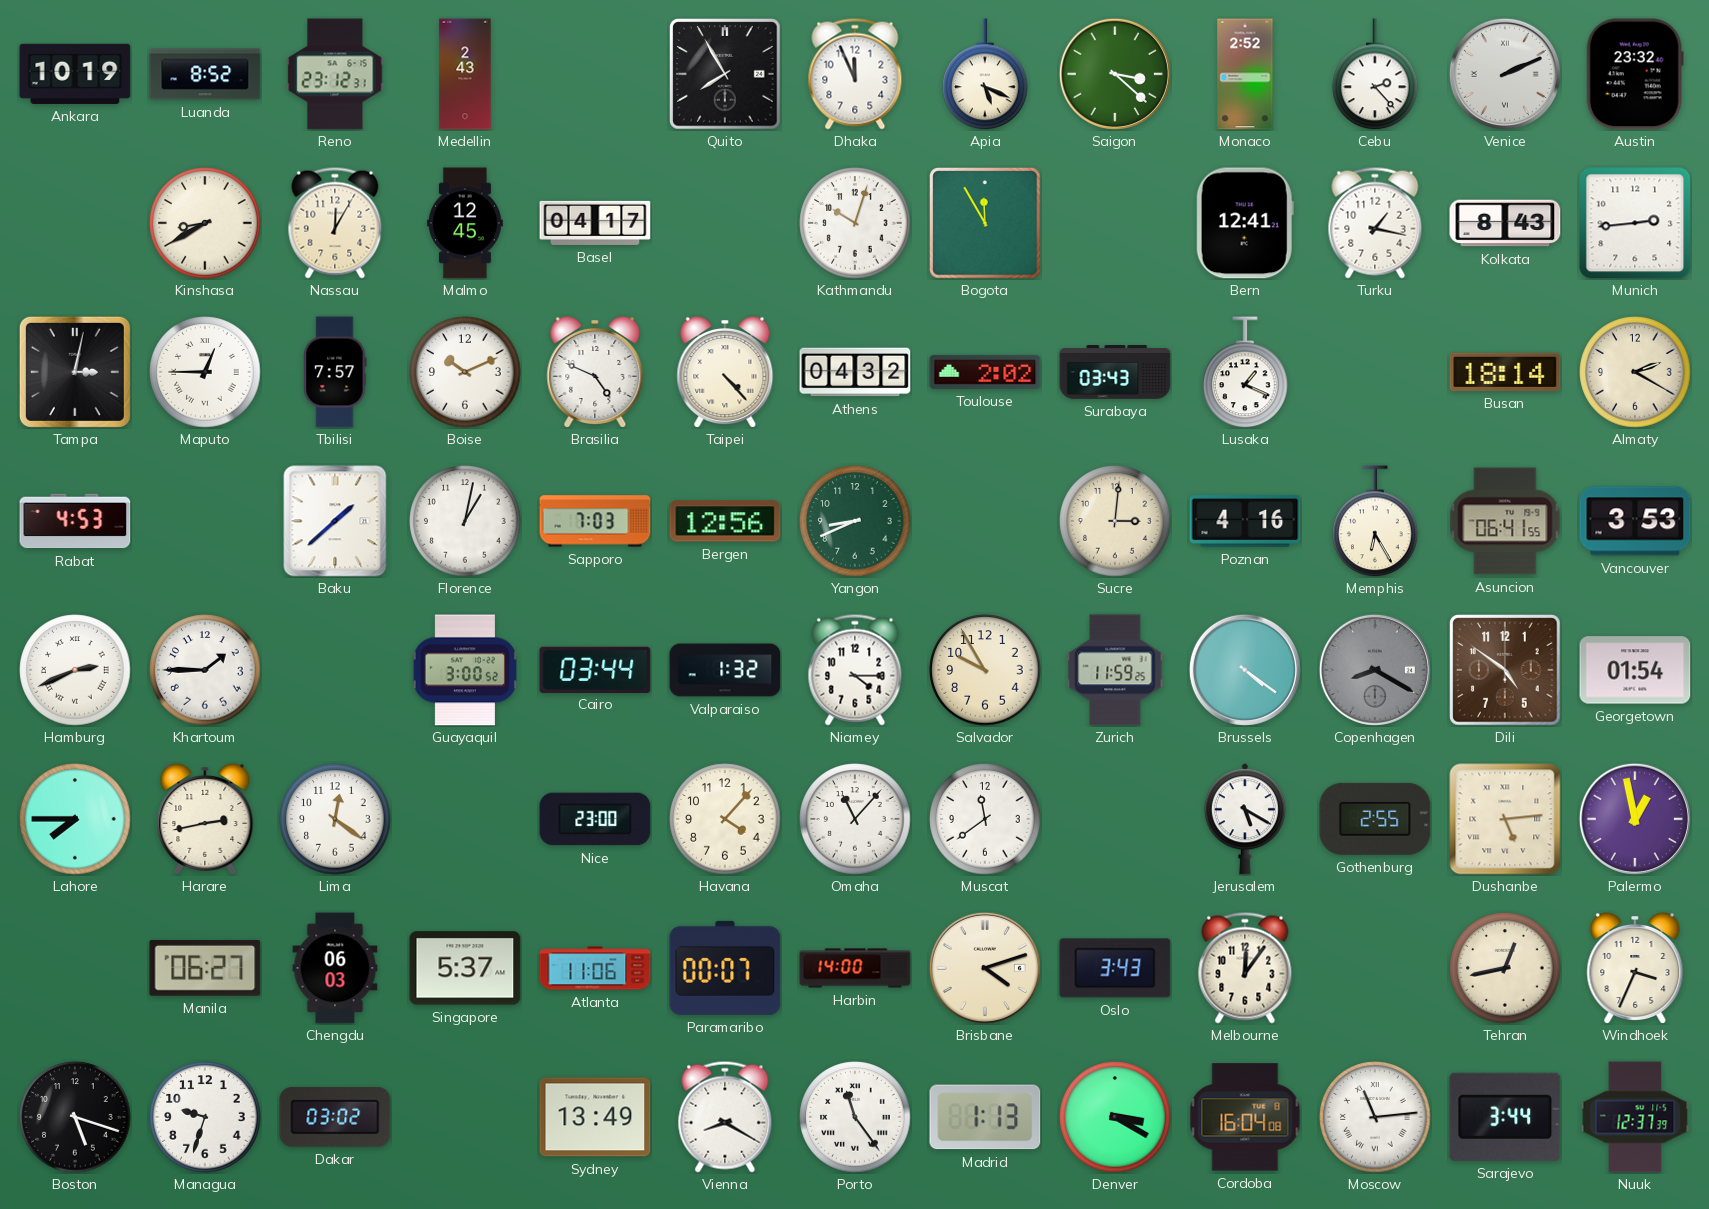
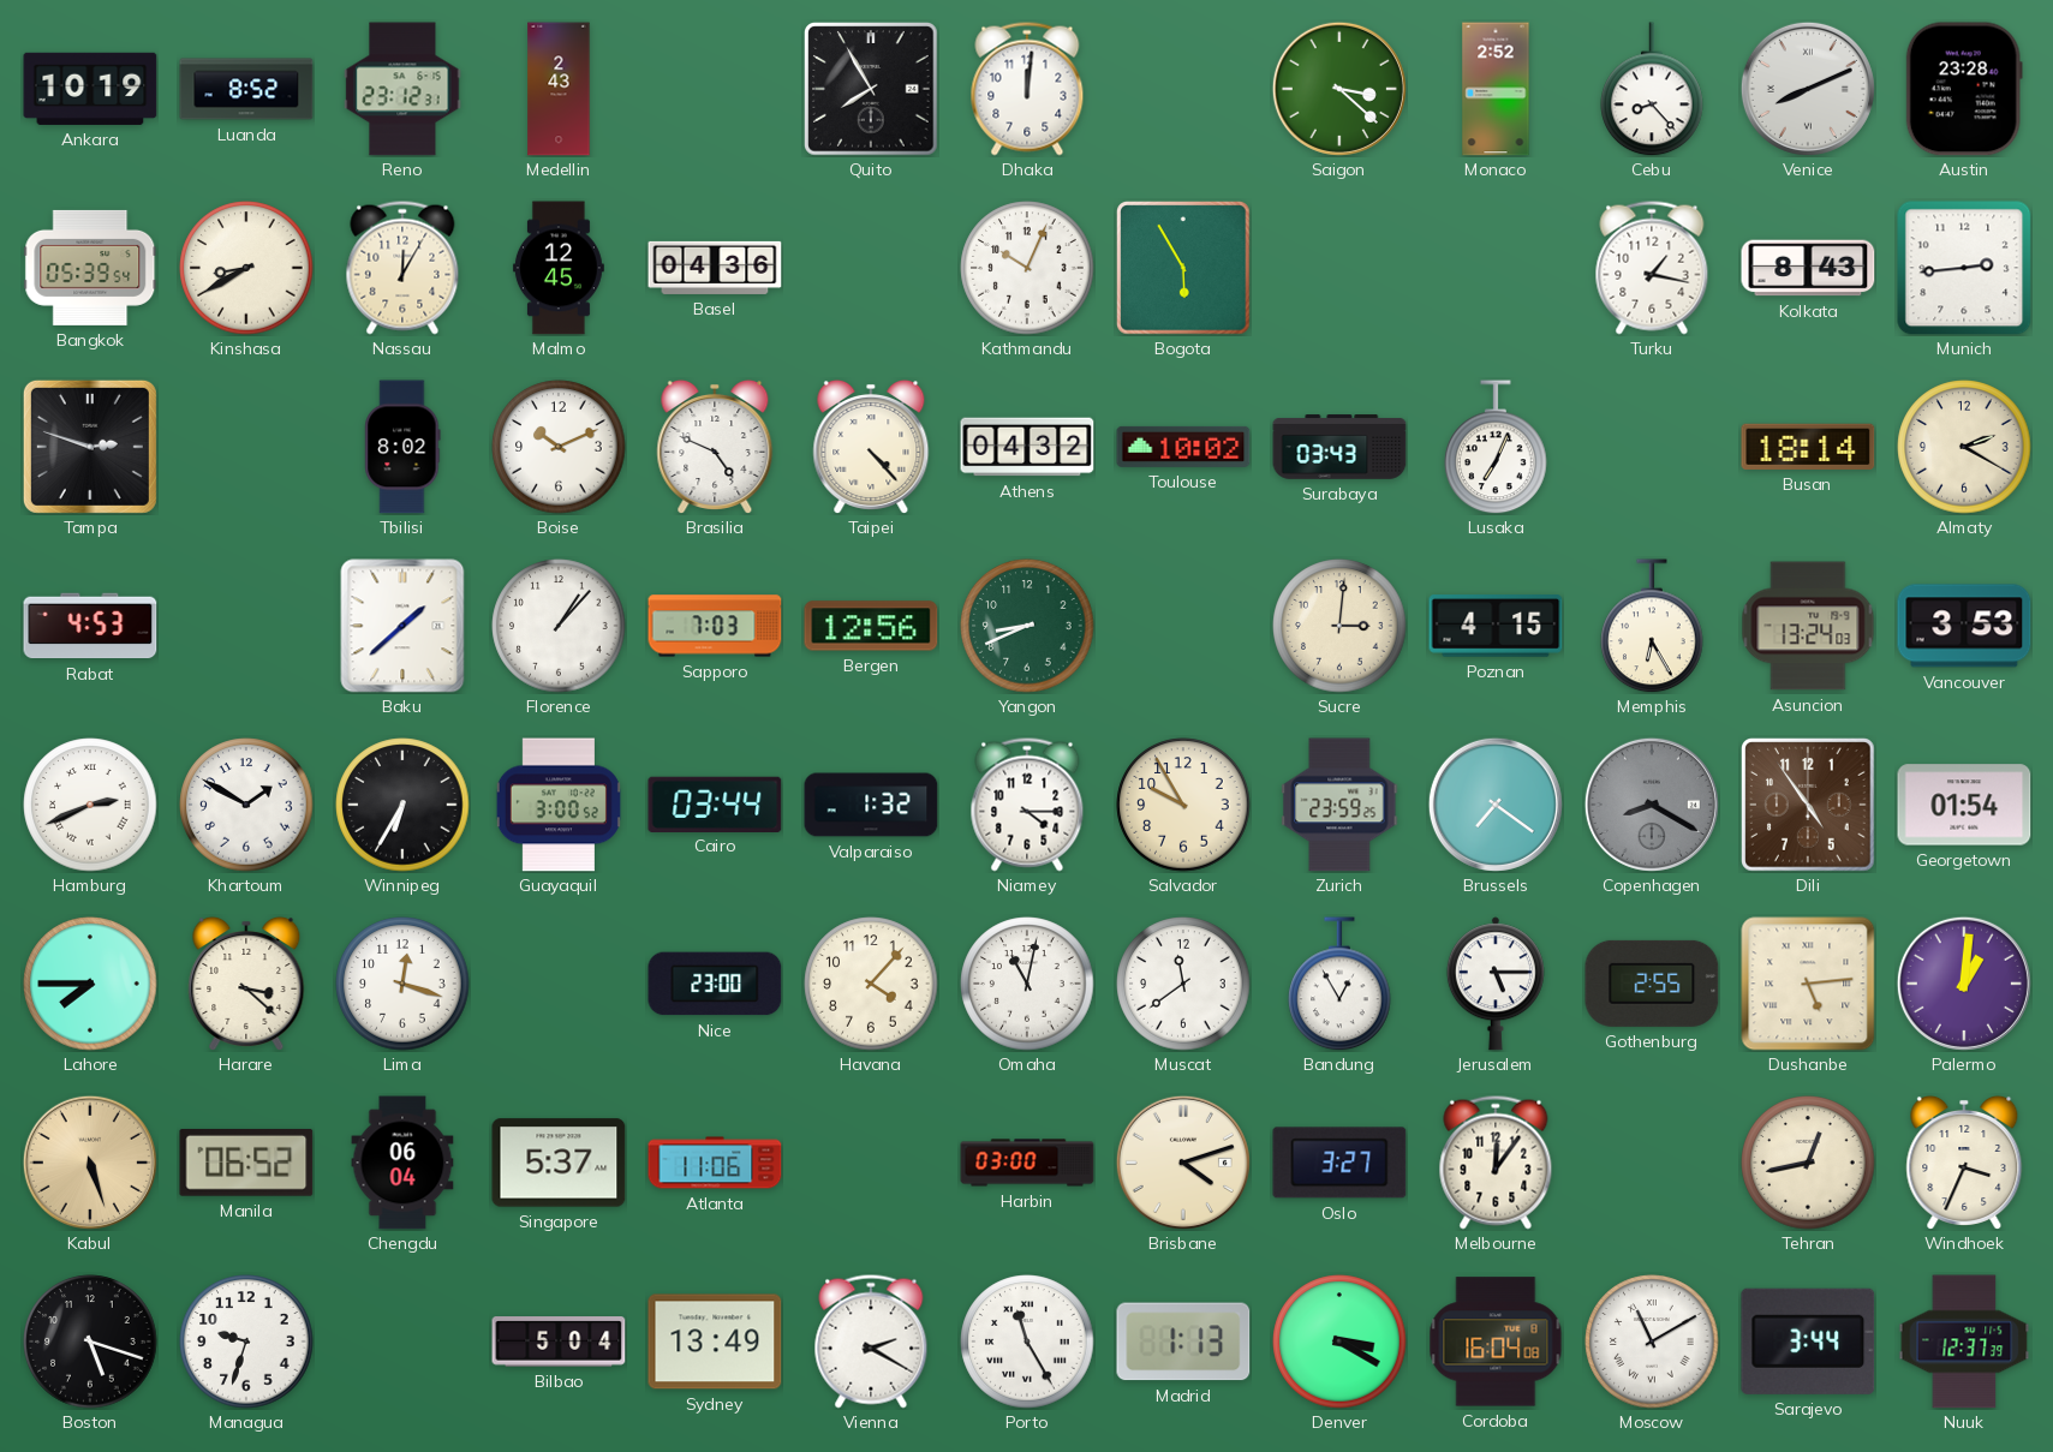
Dhaka: 11:56 -> 12:01
Apia: 5:19 -> none
Cebu: 2:23 -> 8:23
Venice: 2:11 -> 8:11
Austin: 23:32 -> 23:28
Bangkok: none -> 05:39
Basel: 04:17 -> 04:36
Kathmandu: 10:03 -> 10:04
Bogota: 11:55 -> 5:55
Bern: 12:41 -> none
Tampa: 3:02 -> 2:48
Maputo: 12:45 -> none
Tbilisi: 7:57 -> 8:02
Toulouse: 2:02 -> 10:02
Lusaka: 1:19 -> 7:04
Florence: 1:02 -> 1:07
Poznan: 4:16 -> 4:15
Asuncion: 06:41 -> 13:24
Khartoum: 1:45 -> 1:50
Winnipeg: none -> 6:35
Zurich: 11:59 -> 23:59
Brussels: 4:21 -> 7:21
Dili: 4:51 -> 4:54
Harare: 2:43 -> 3:22
Lima: 12:21 -> 12:18
Omaha: 11:07 -> 11:02
Bandung: none -> 12:55
Jerusalem: 5:20 -> 5:15
Palermo: 12:58 -> 1:01
Kabul: none -> 5:27
Manila: 06:27 -> 06:52
Chengdu: 06:03 -> 06:04
Paramaribo: 00:07 -> none
Harbin: 14:00 -> 03:00
Oslo: 3:43 -> 3:27
Dakar: 03:02 -> none
Bilbao: none -> 5:04
Vienna: 8:20 -> 2:20
Porto: 11:24 -> 11:25
Moscow: 11:14 -> 11:10
